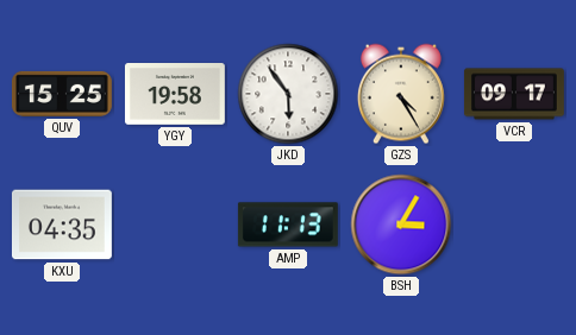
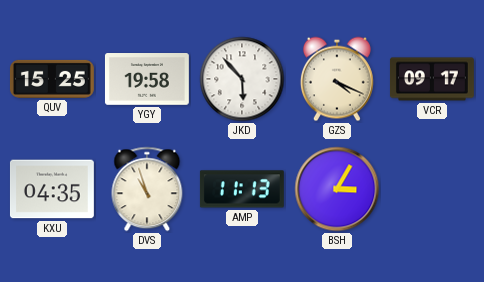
JKD: 5:54 -> 5:53
GZS: 4:25 -> 4:19
DVS: none -> 10:57
